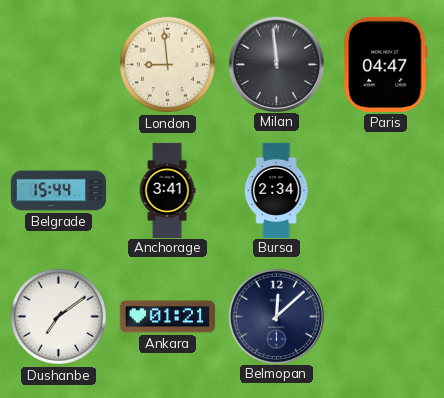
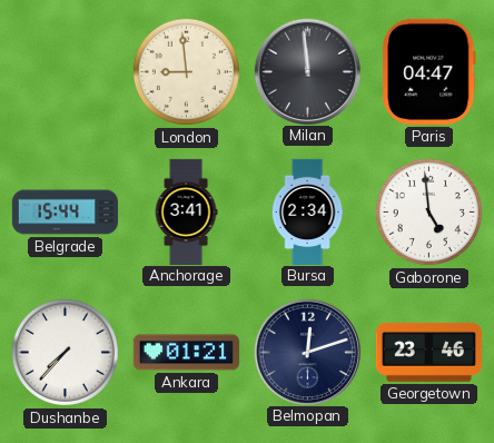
Gaborone: none -> 4:59
Dushanbe: 7:09 -> 7:37
Belmopan: 12:08 -> 12:12
Georgetown: none -> 23:46
